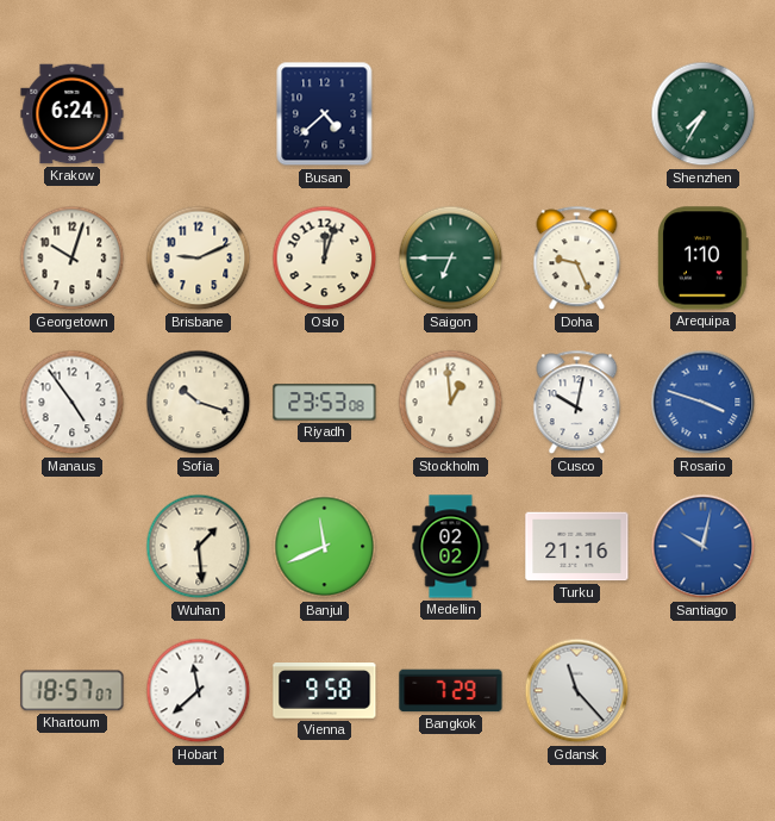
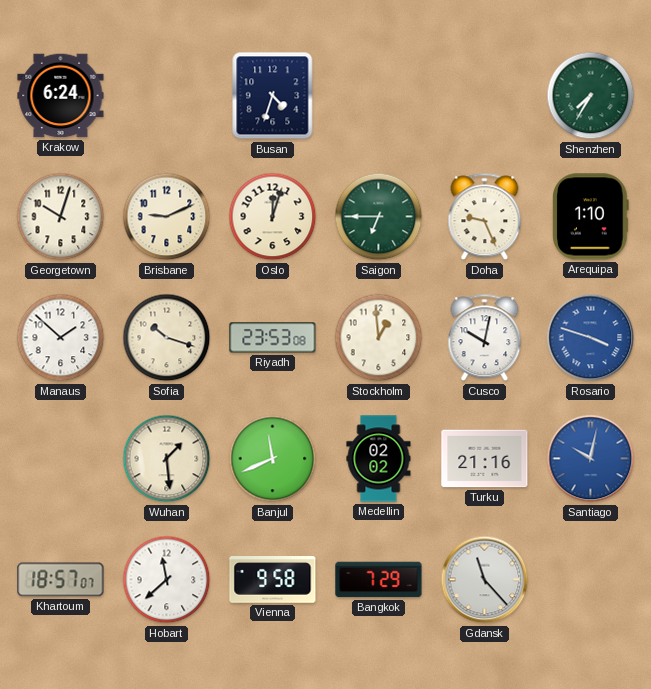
Busan: 4:38 -> 4:33
Manaus: 4:54 -> 1:52
